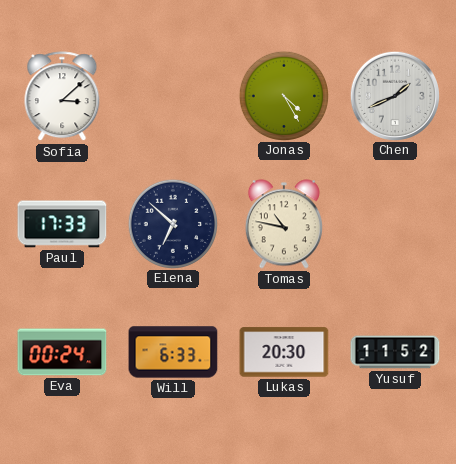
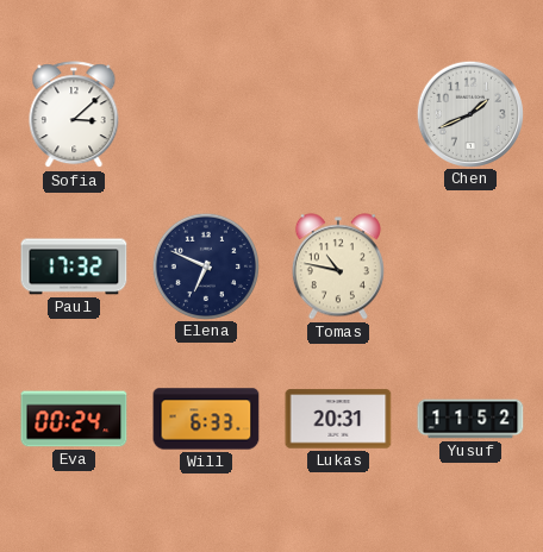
Jonas: 4:25 -> none
Paul: 17:33 -> 17:32
Elena: 6:52 -> 6:49
Lukas: 20:30 -> 20:31
